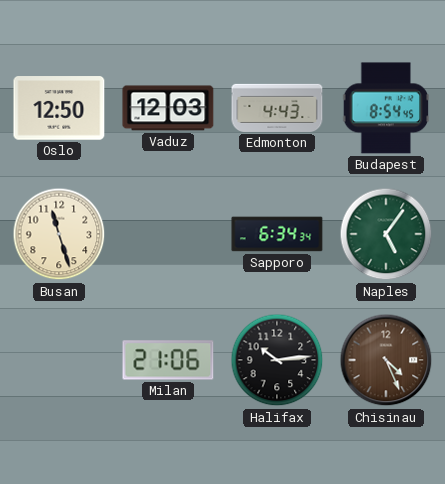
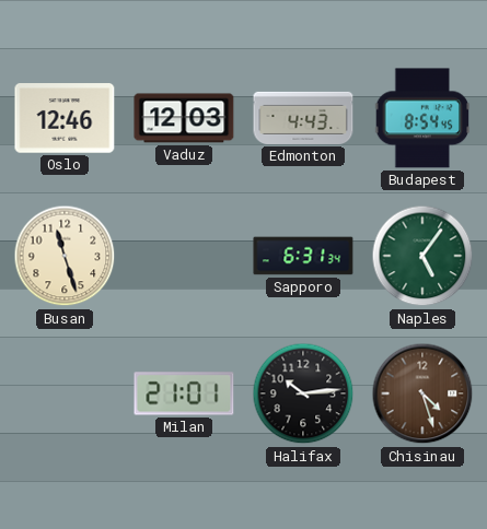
Oslo: 12:50 -> 12:46
Sapporo: 6:34 -> 6:31
Milan: 21:06 -> 21:01
Chisinau: 4:26 -> 4:27
